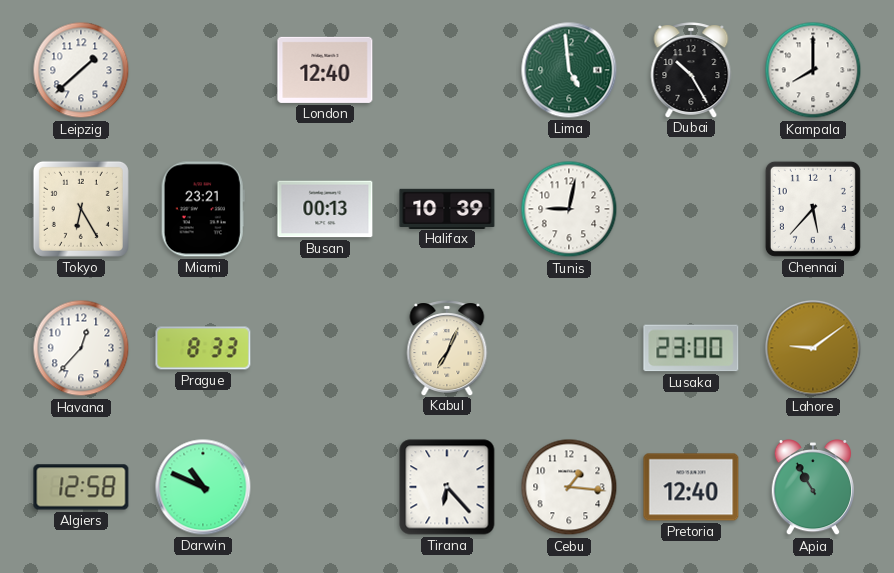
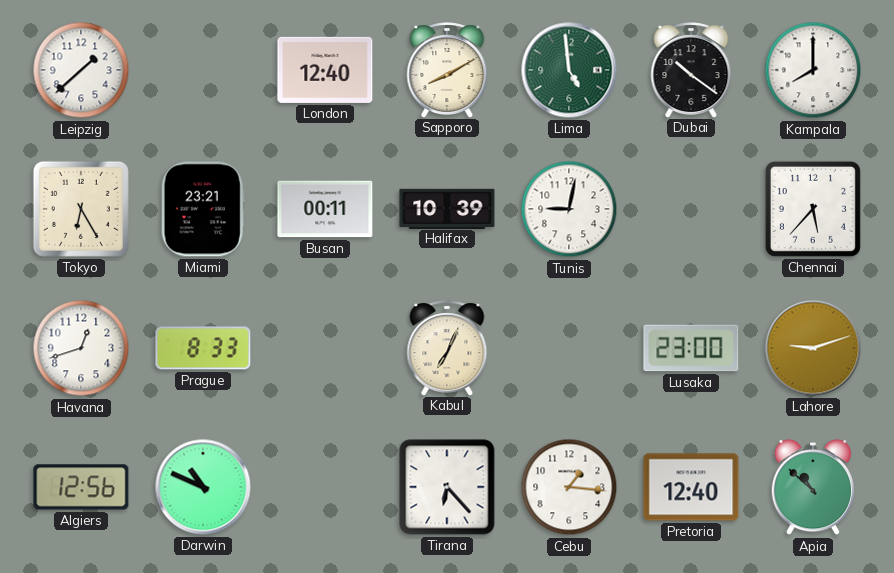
Sapporo: none -> 8:10
Dubai: 10:25 -> 10:21
Busan: 00:13 -> 00:11
Havana: 12:37 -> 12:42
Lahore: 9:09 -> 9:12
Algiers: 12:58 -> 12:56
Apia: 10:55 -> 10:52
